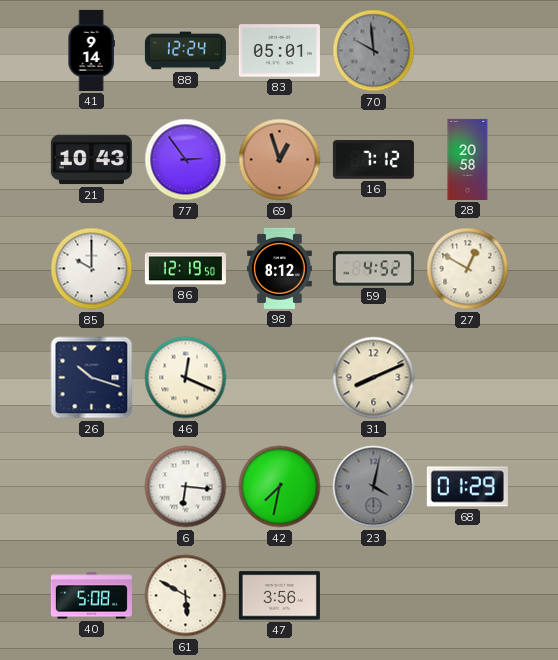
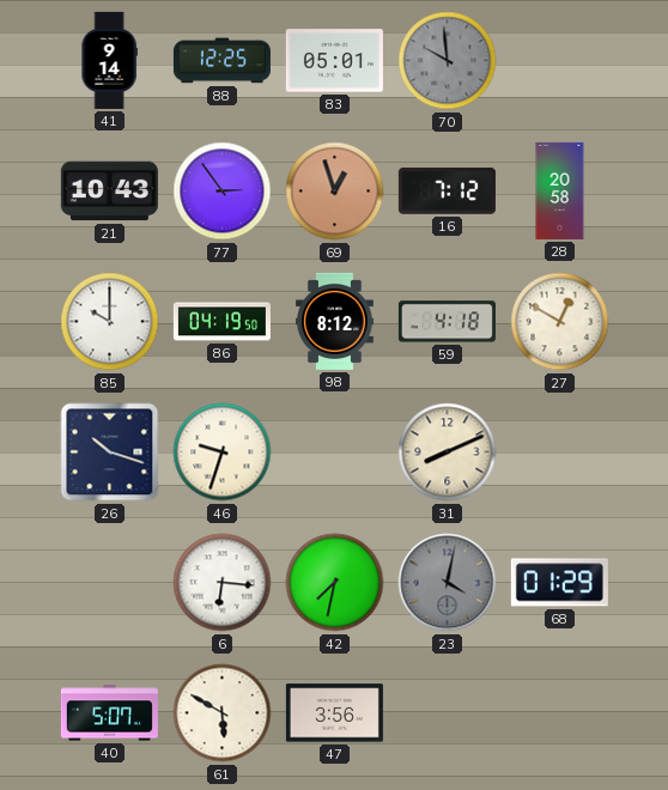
88: 12:24 -> 12:25
86: 12:19 -> 04:19
59: 4:52 -> 4:18
46: 12:19 -> 9:33
40: 5:08 -> 5:07
